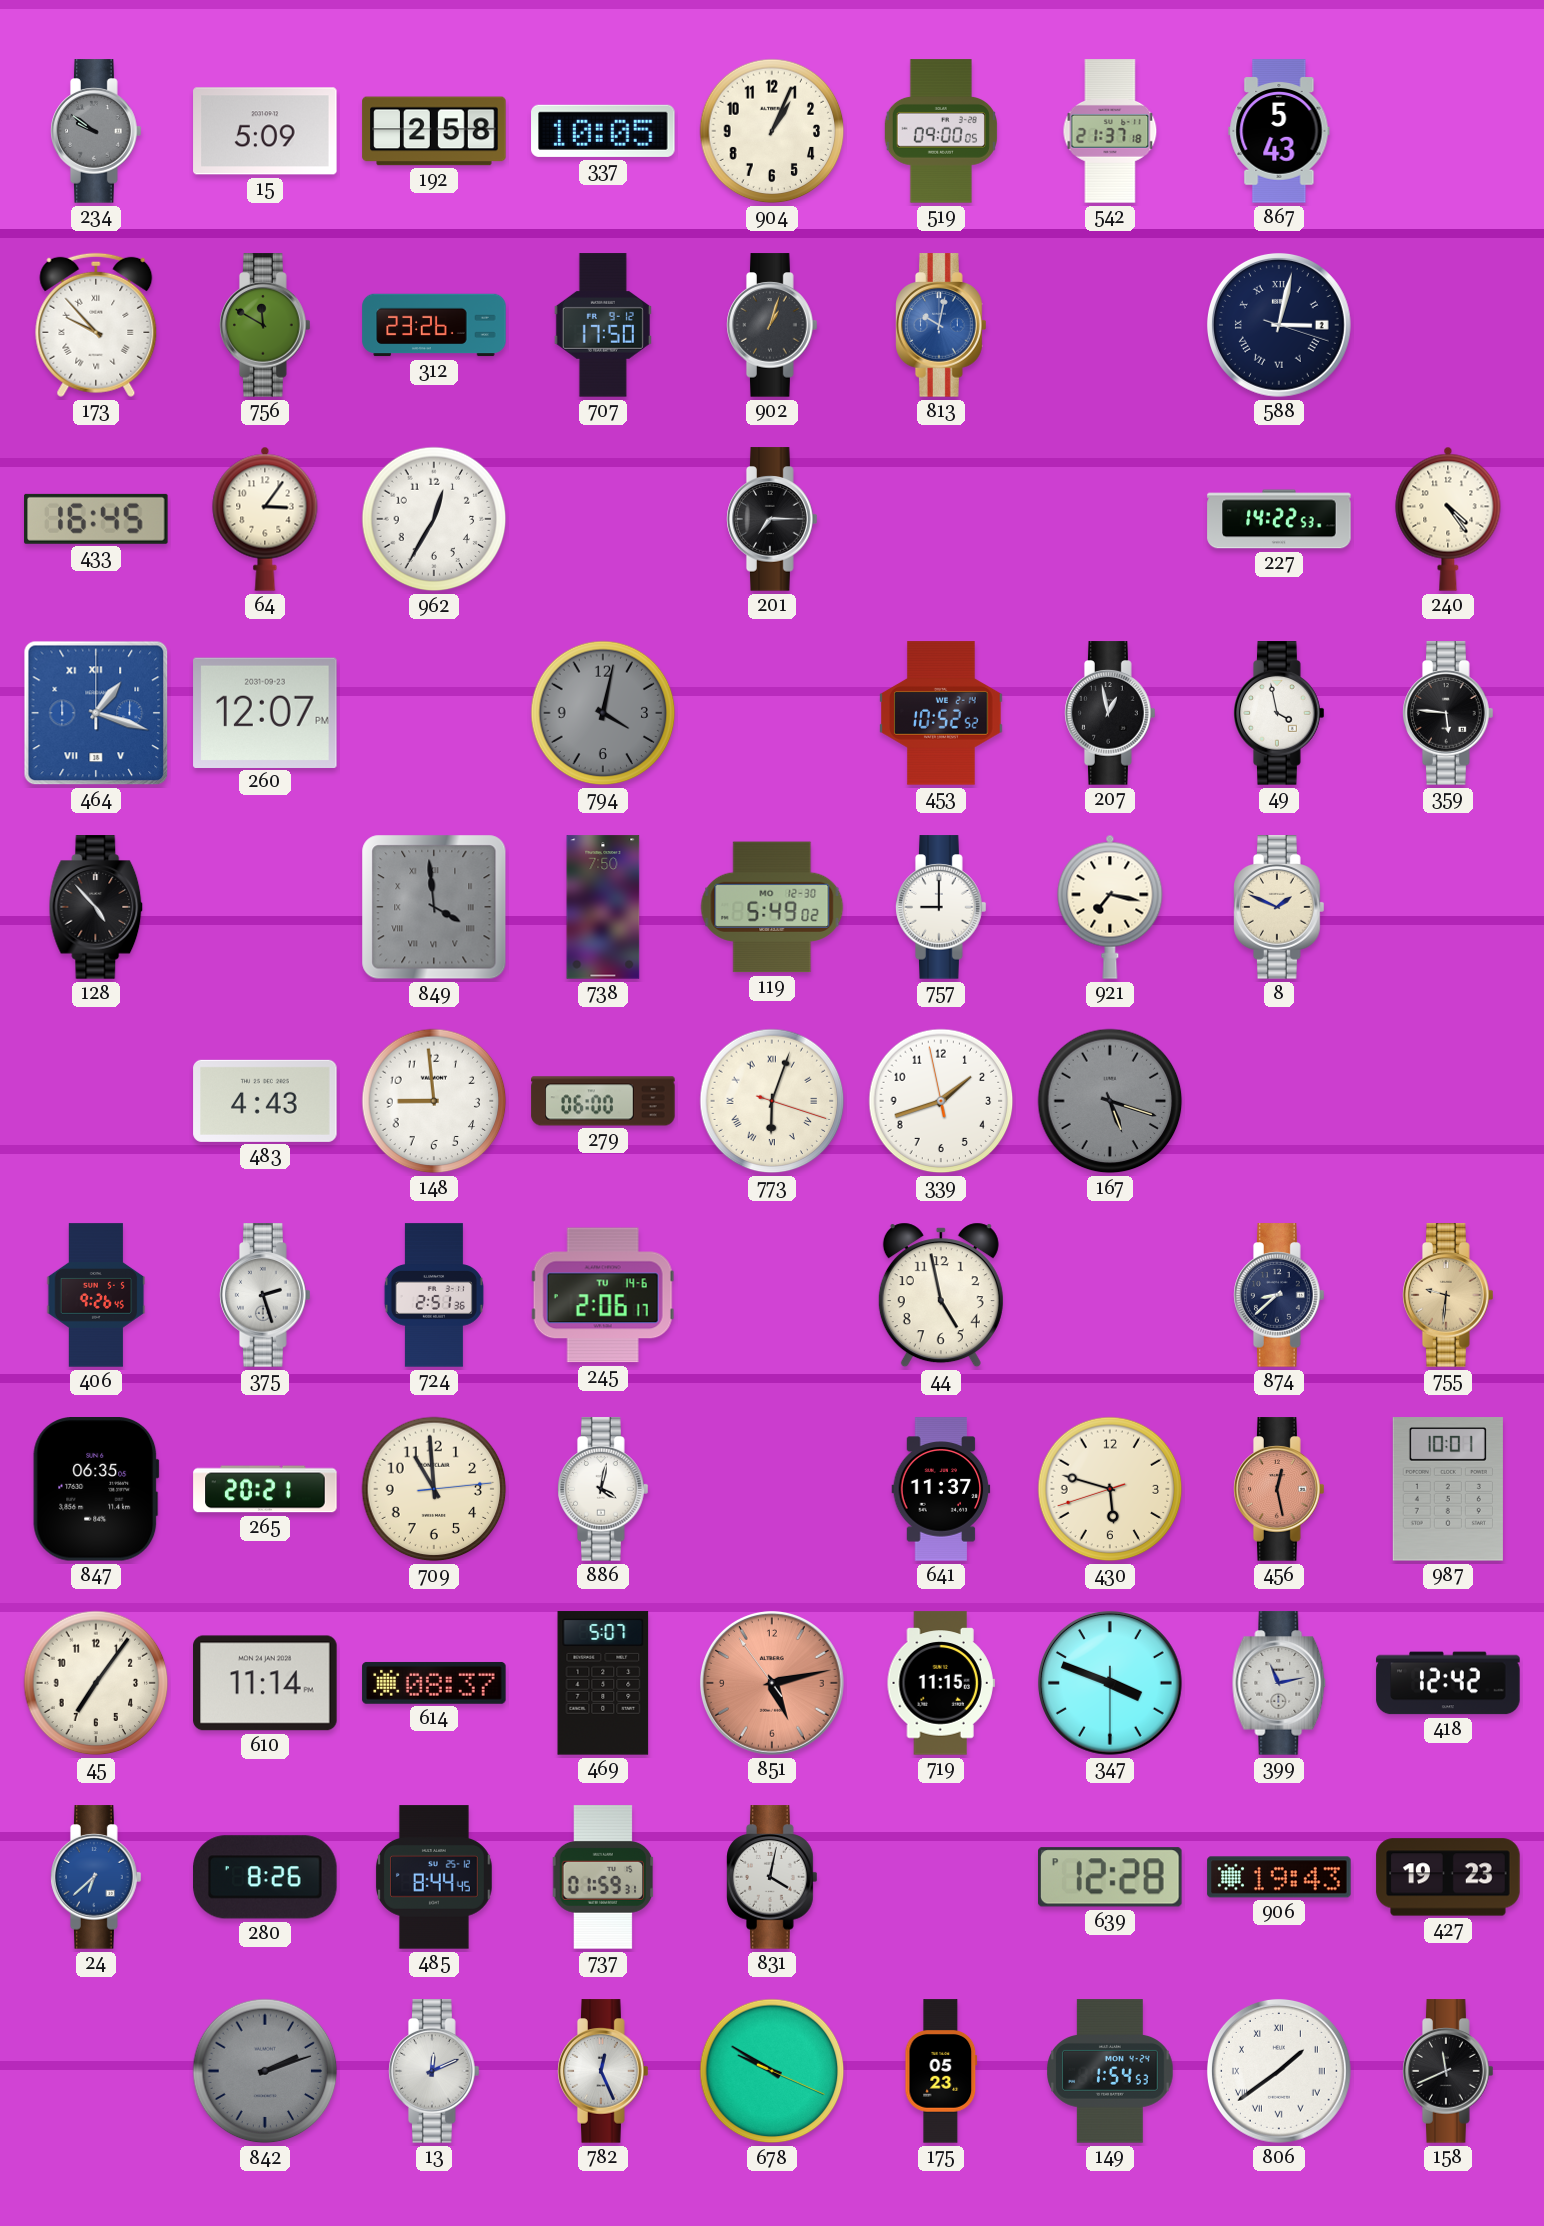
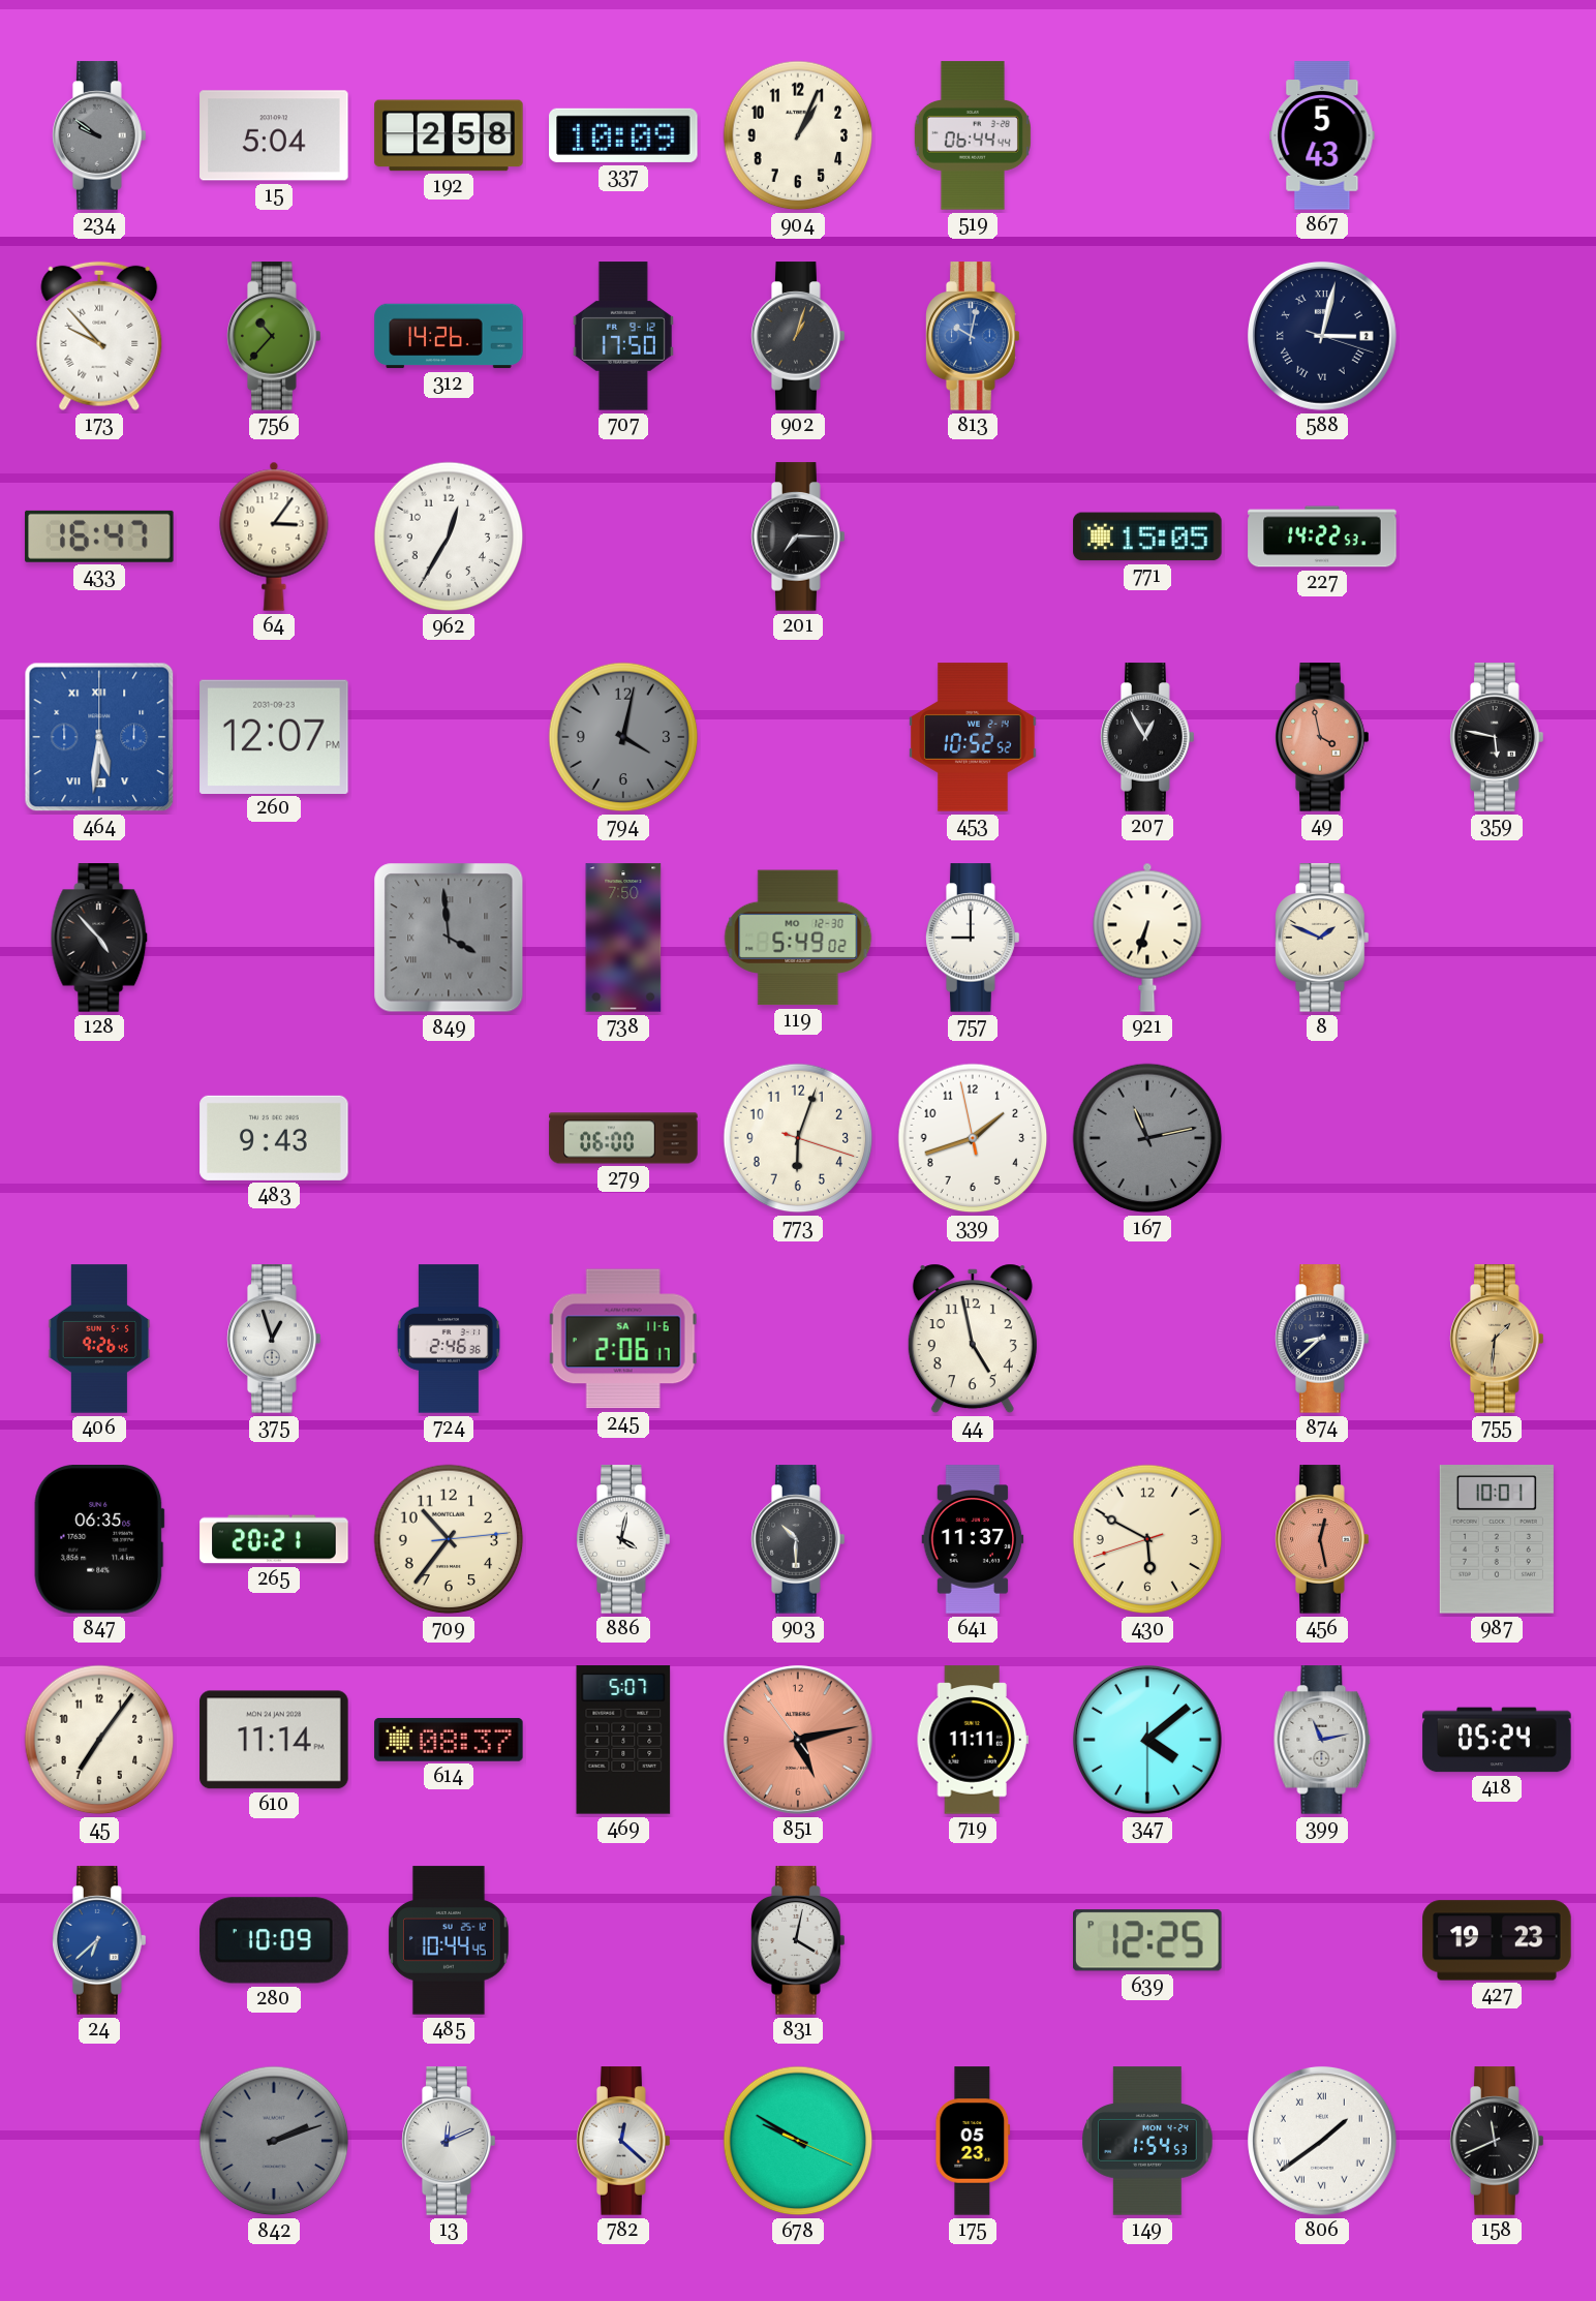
15: 5:09 -> 5:04
337: 10:05 -> 10:09
519: 09:00 -> 06:44
542: 21:37 -> none
756: 11:50 -> 10:37
312: 23:26 -> 14:26
433: 16:45 -> 16:47
771: none -> 15:05
240: 4:24 -> none
464: 1:18 -> 5:31
207: 12:58 -> 12:55
49 dial: white -> salmon
359: 5:46 -> 5:47
921: 7:17 -> 6:33
483: 4:43 -> 9:43
148: 8:59 -> none
773 numerals: Roman -> Arabic
167: 5:18 -> 11:13
375: 2:27 -> 12:57
724: 2:51 -> 2:46
245 date: TU 14-6 -> SA 11-6
755: 9:31 -> 1:31
709: 10:59 -> 10:36
903: none -> 10:30
430: 5:47 -> 5:49
719: 11:15 -> 11:11
347: 3:48 -> 4:08
418: 12:42 -> 05:24
280: 8:26 -> 10:09
485: 8:44 -> 10:44
737: 01:59 -> none
639: 12:28 -> 12:25
906: 19:43 -> none
782: 12:26 -> 12:22
